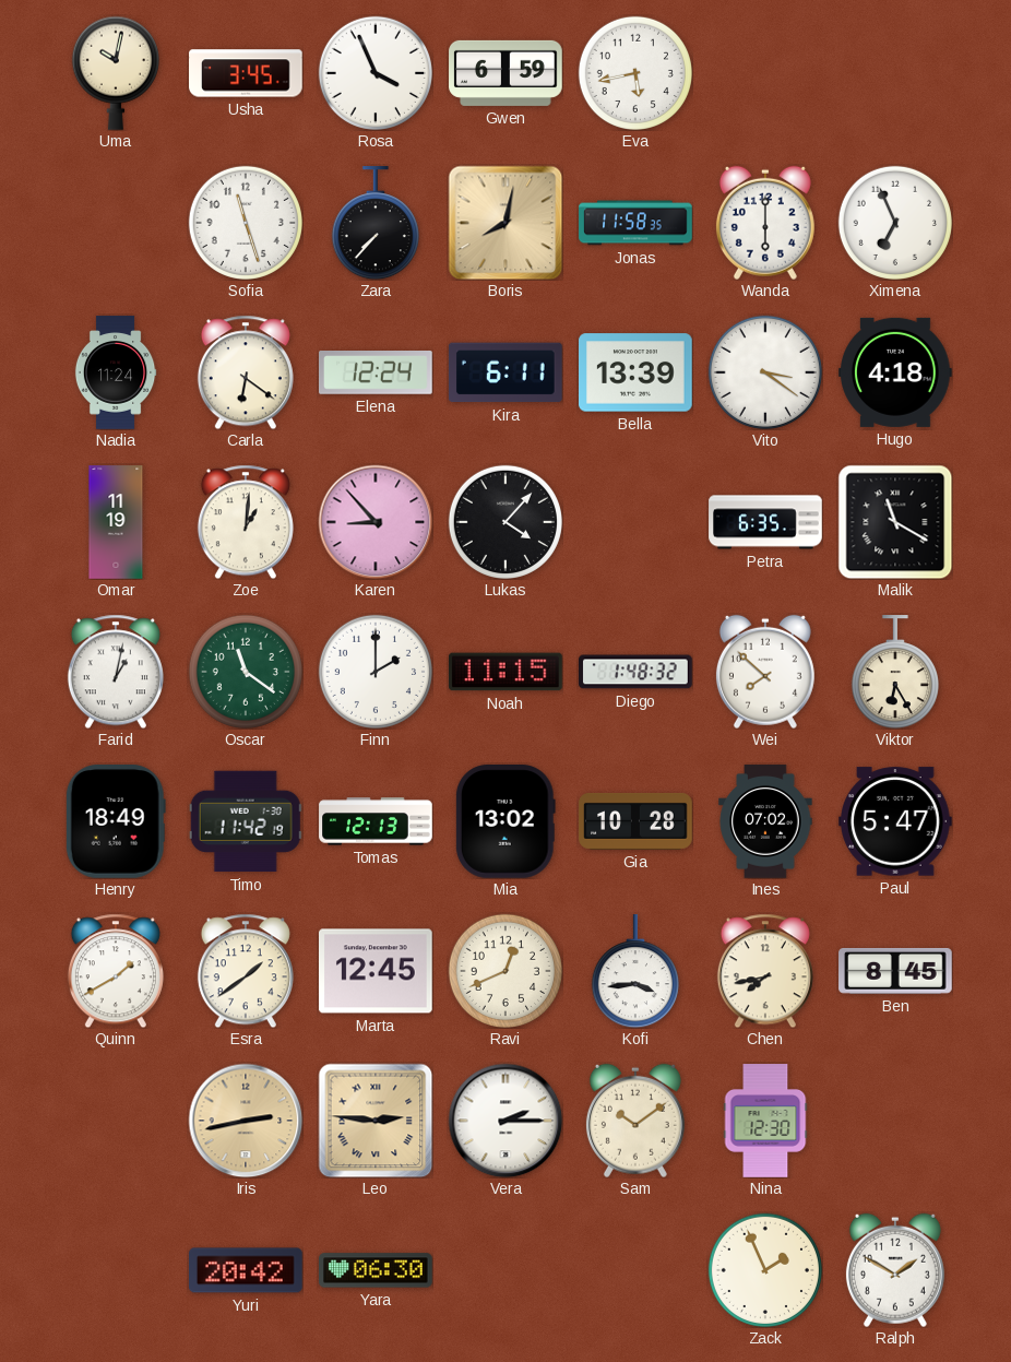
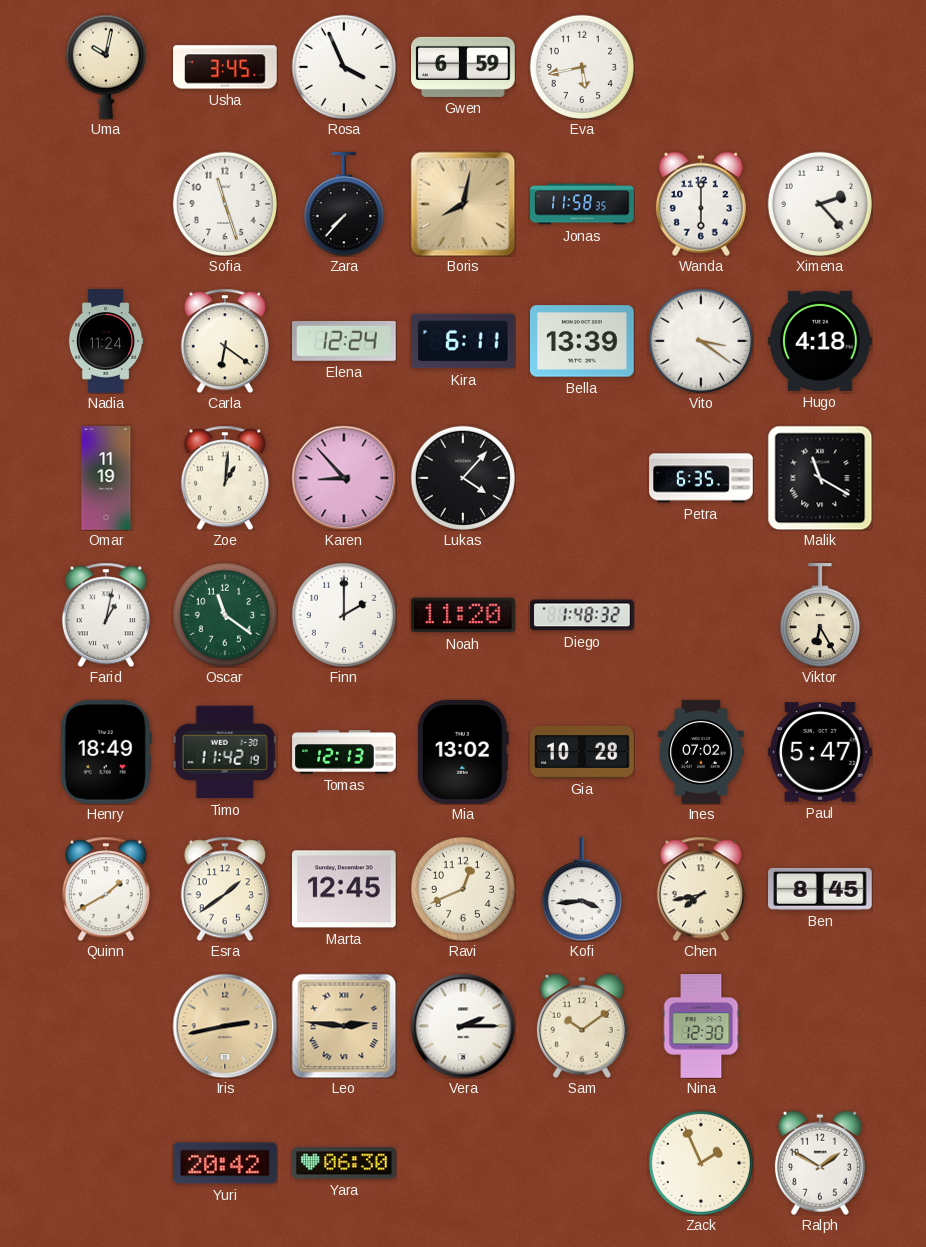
Ximena: 6:56 -> 2:23
Noah: 11:15 -> 11:20
Wei: 7:52 -> none
